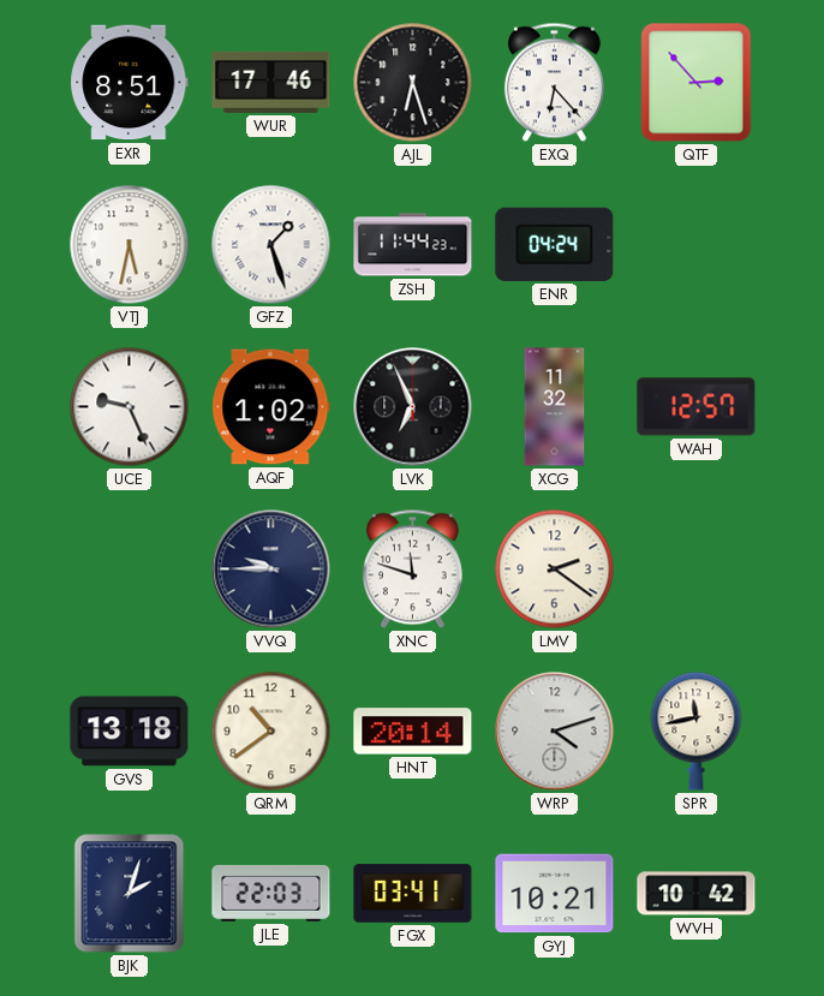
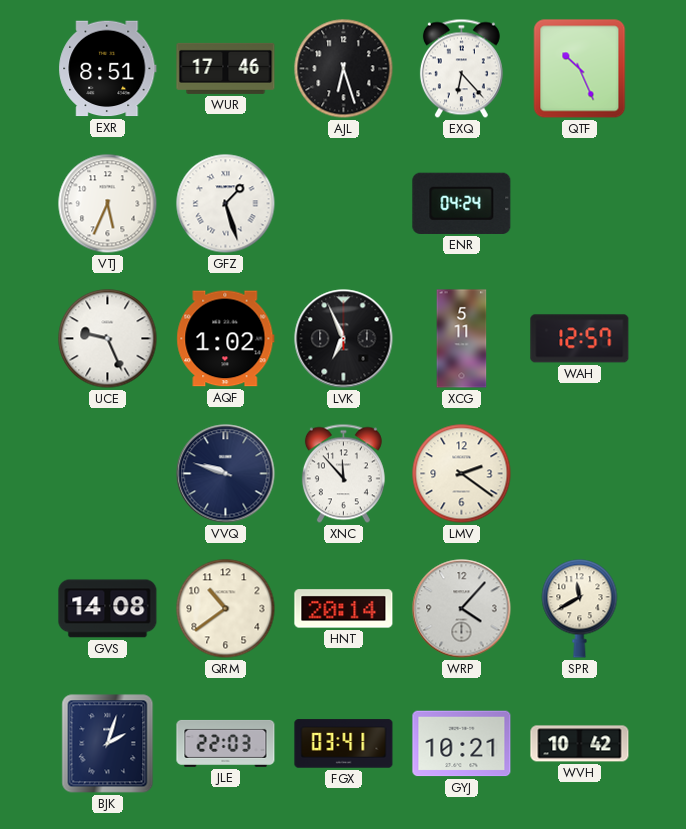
QTF: 2:53 -> 10:26
VTJ: 5:32 -> 5:34
ZSH: 11:44 -> none
XCG: 11:32 -> 5:11
VVQ: 9:45 -> 9:48
XNC: 11:48 -> 11:53
GVS: 13:18 -> 14:08
WRP: 4:12 -> 4:07
SPR: 11:43 -> 11:40
